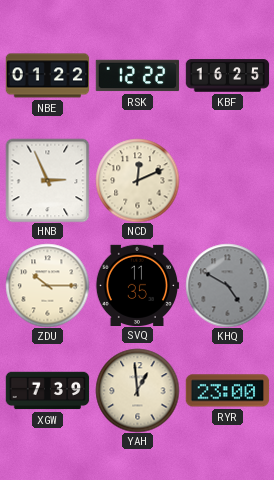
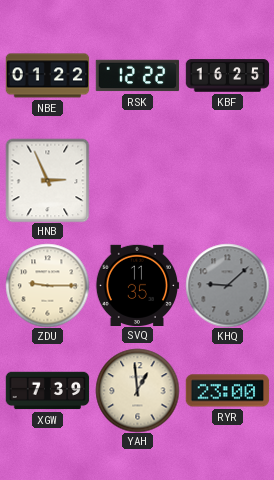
NCD: 12:11 -> none
ZDU: 10:15 -> 9:15
KHQ: 4:50 -> 9:08
